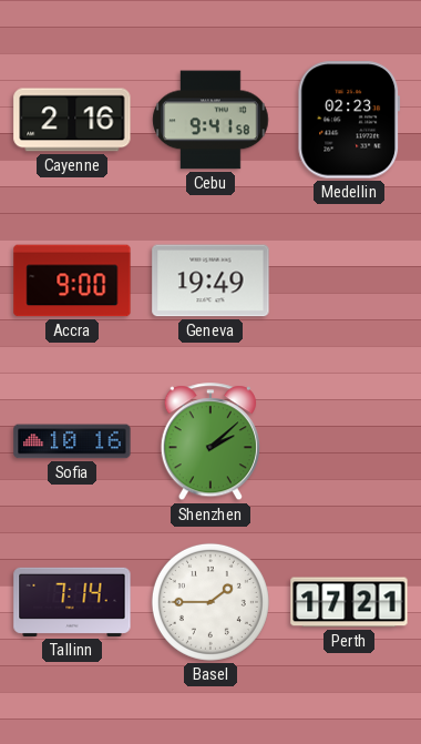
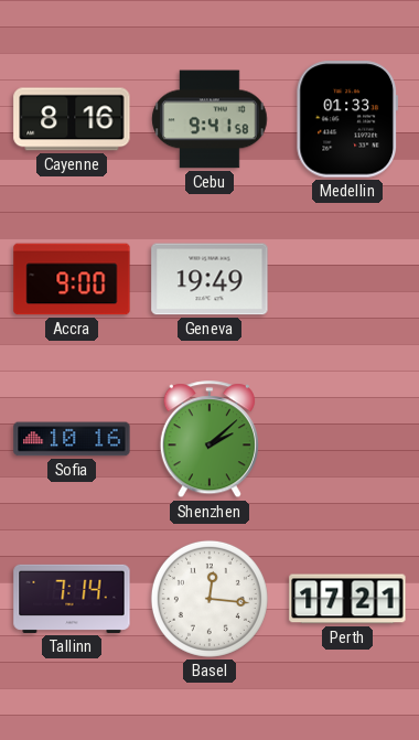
Cayenne: 2:16 -> 8:16
Medellin: 02:23 -> 01:33
Basel: 1:45 -> 12:16
